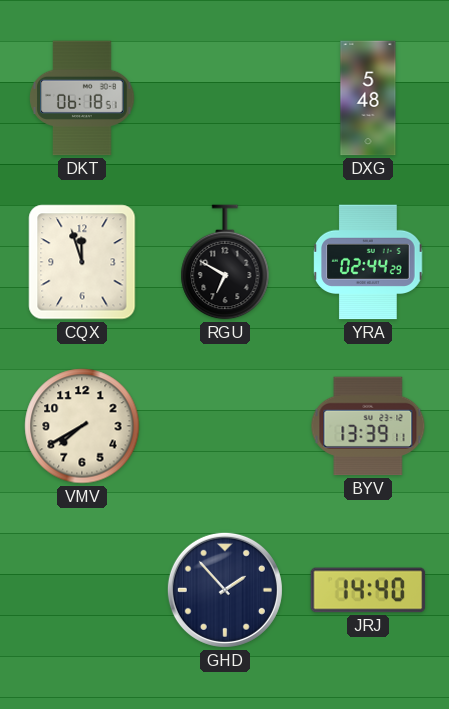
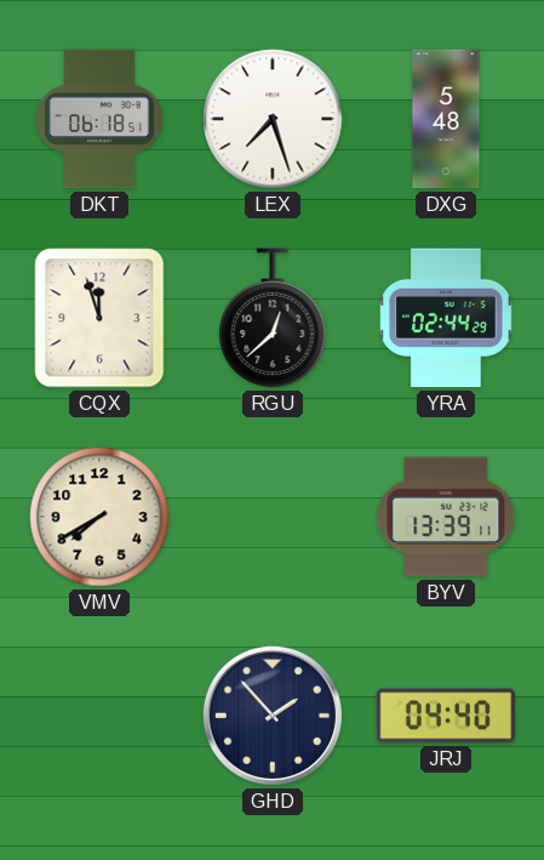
LEX: none -> 7:27
RGU: 6:50 -> 12:38
JRJ: 14:40 -> 04:40
